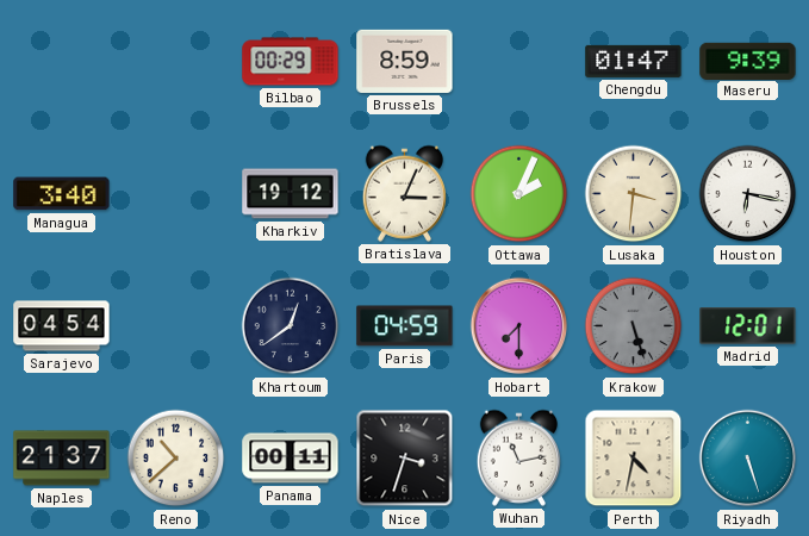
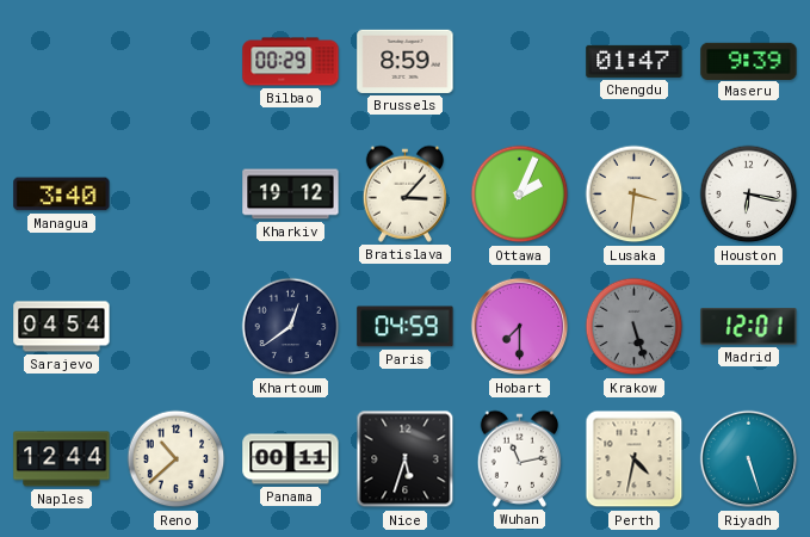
Bratislava: 3:04 -> 3:07
Naples: 21:37 -> 12:44
Nice: 3:33 -> 5:33
